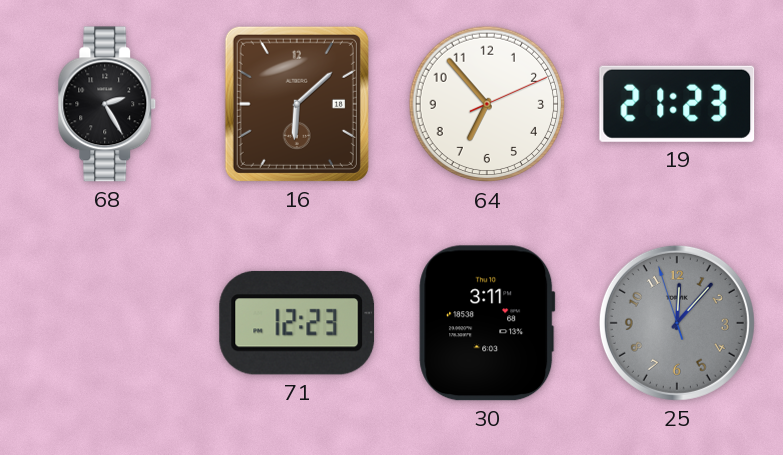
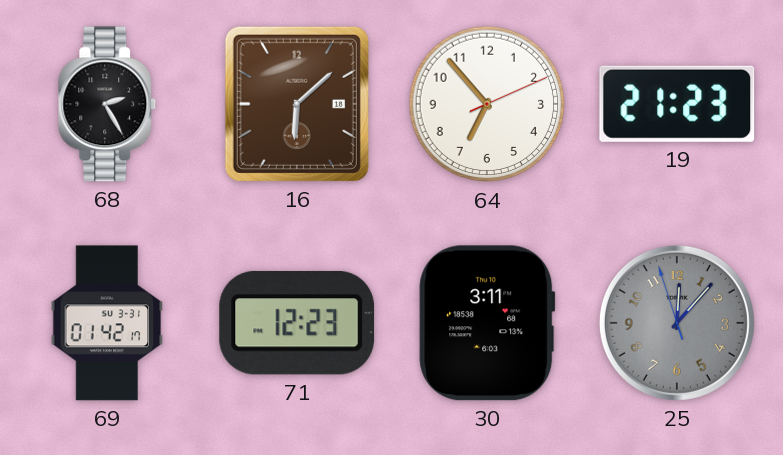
69: none -> 01:42
